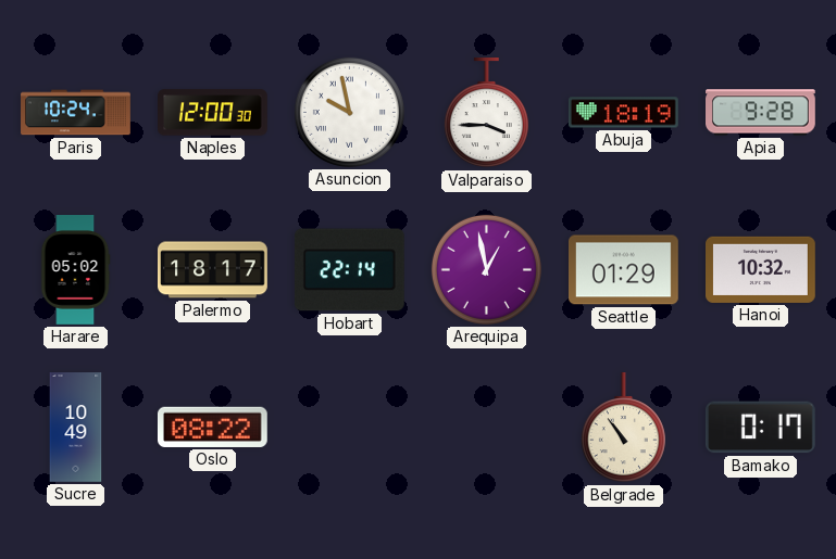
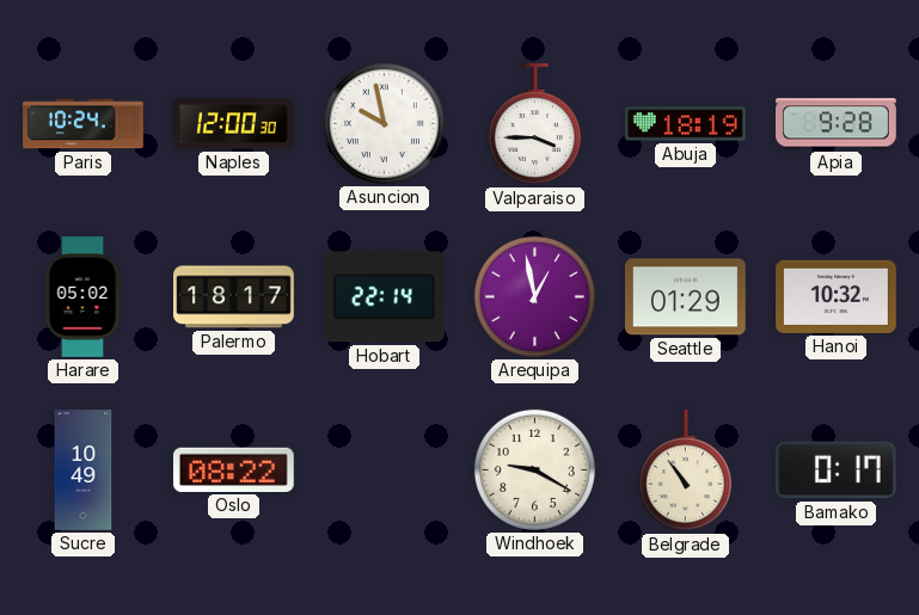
Windhoek: none -> 9:20
